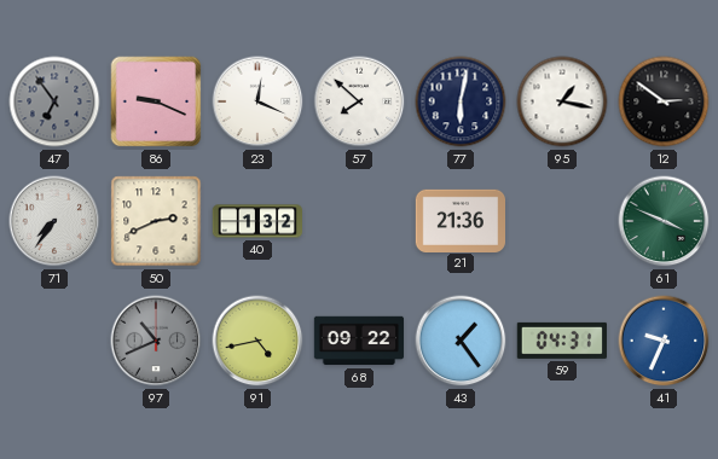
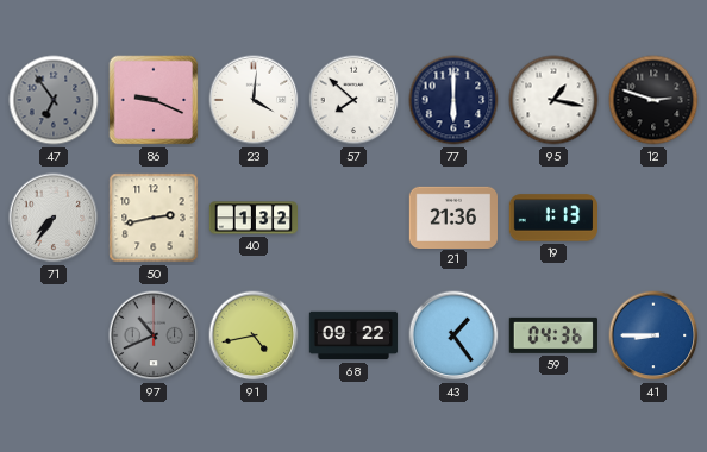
23: 12:19 -> 4:01
77: 6:02 -> 6:00
12: 2:51 -> 2:48
50: 2:41 -> 2:43
19: none -> 1:13
61: 3:49 -> none
59: 04:31 -> 04:36
41: 9:34 -> 8:45
